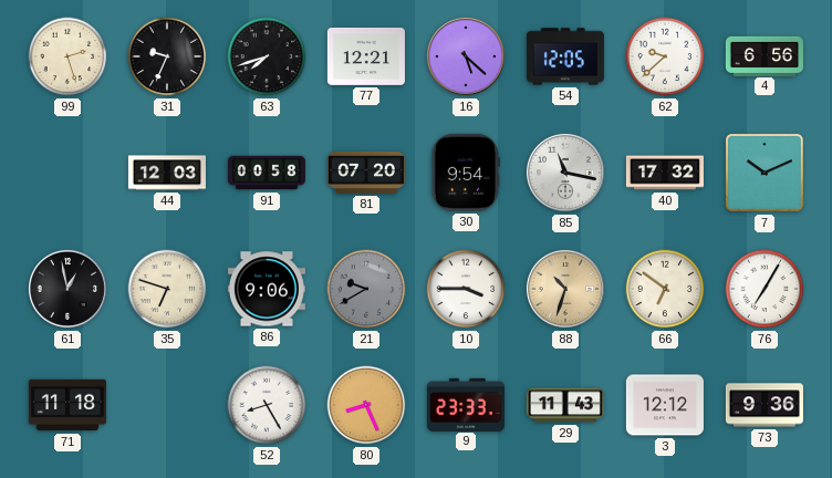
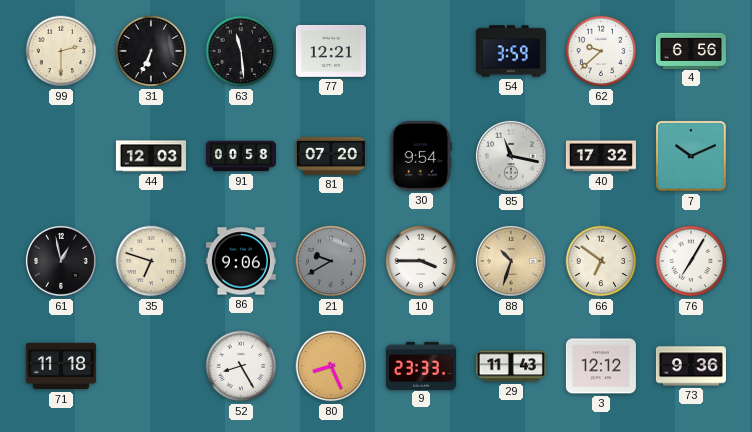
99: 2:27 -> 2:30
31: 9:34 -> 6:34
63: 7:42 -> 11:29
16: 5:22 -> none
54: 12:05 -> 3:59
